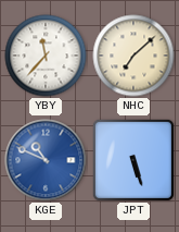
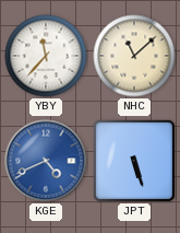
NHC: 7:08 -> 11:08
KGE: 10:49 -> 4:41
